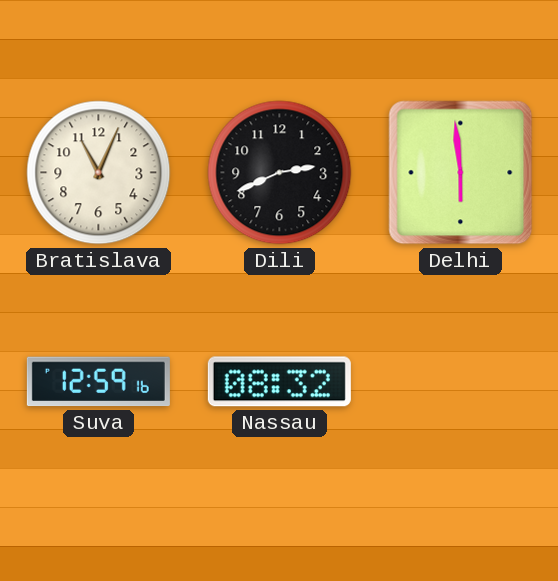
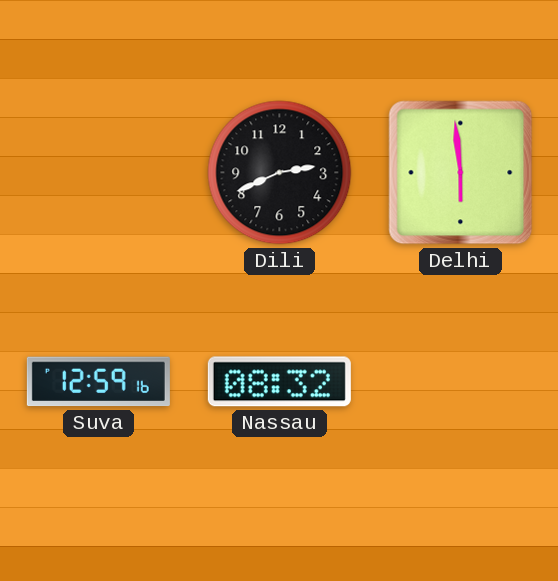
Bratislava: 11:04 -> none
